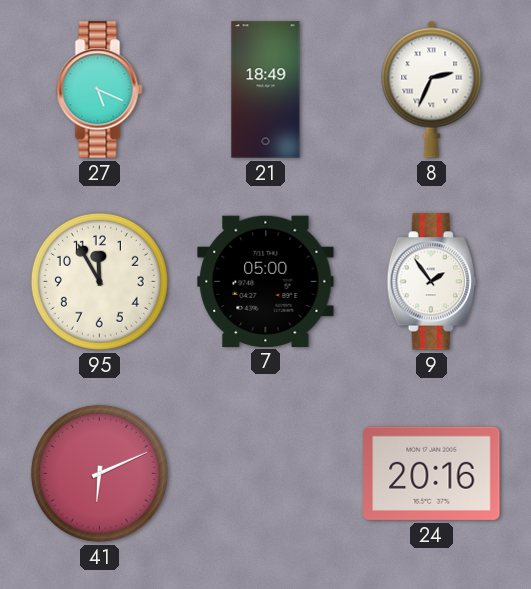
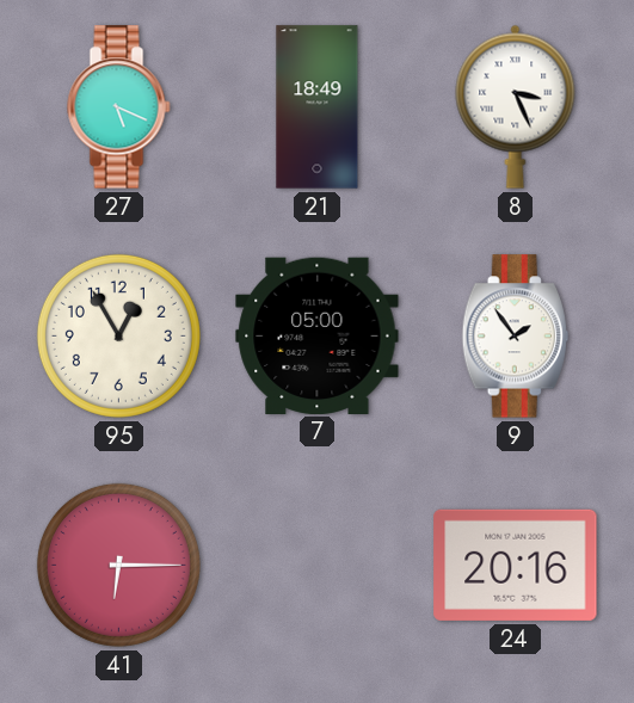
8: 2:34 -> 3:26
95: 11:55 -> 12:55
41: 6:11 -> 6:15
